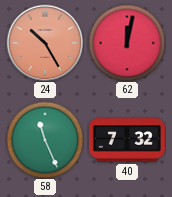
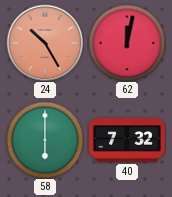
58: 11:26 -> 6:00
